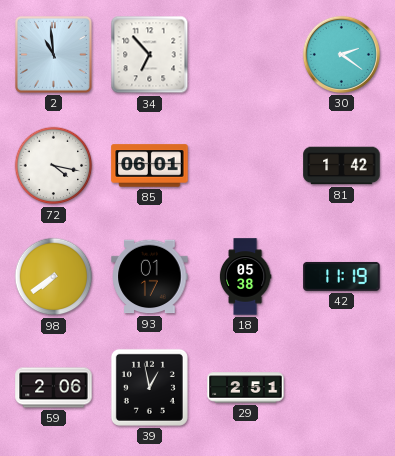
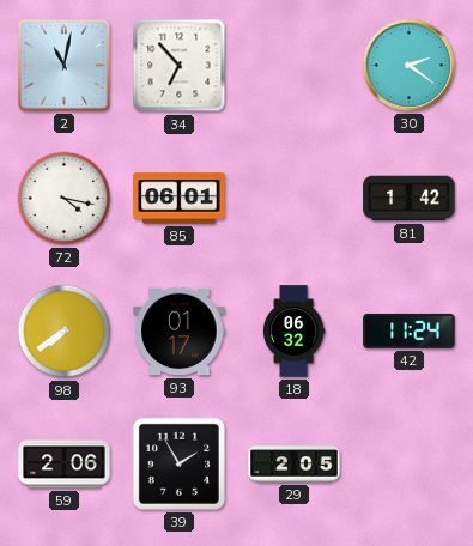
2: 10:59 -> 11:02
18: 05:38 -> 06:32
42: 11:19 -> 11:24
39: 12:58 -> 1:55
29: 2:51 -> 2:05
